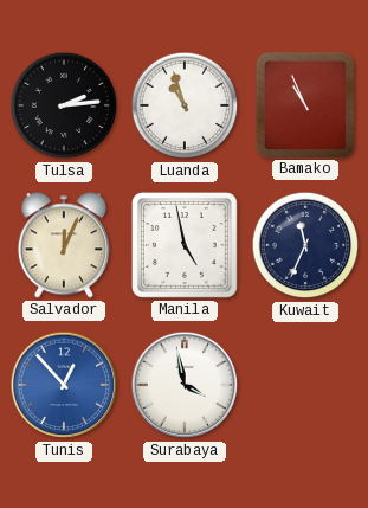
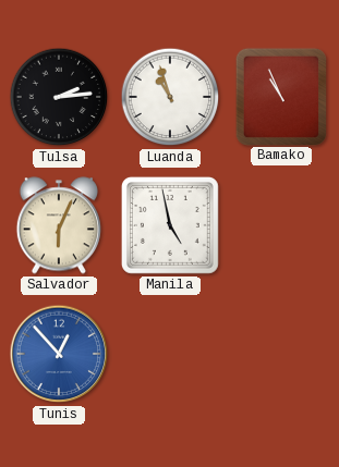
Salvador: 12:04 -> 6:04
Kuwait: 11:34 -> none
Surabaya: 3:58 -> none
